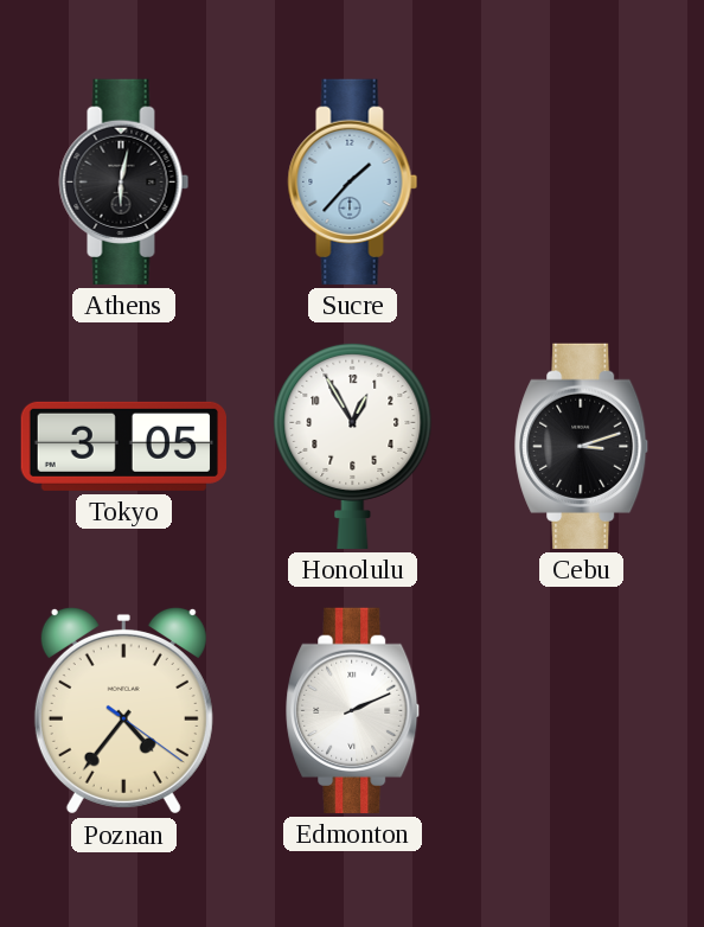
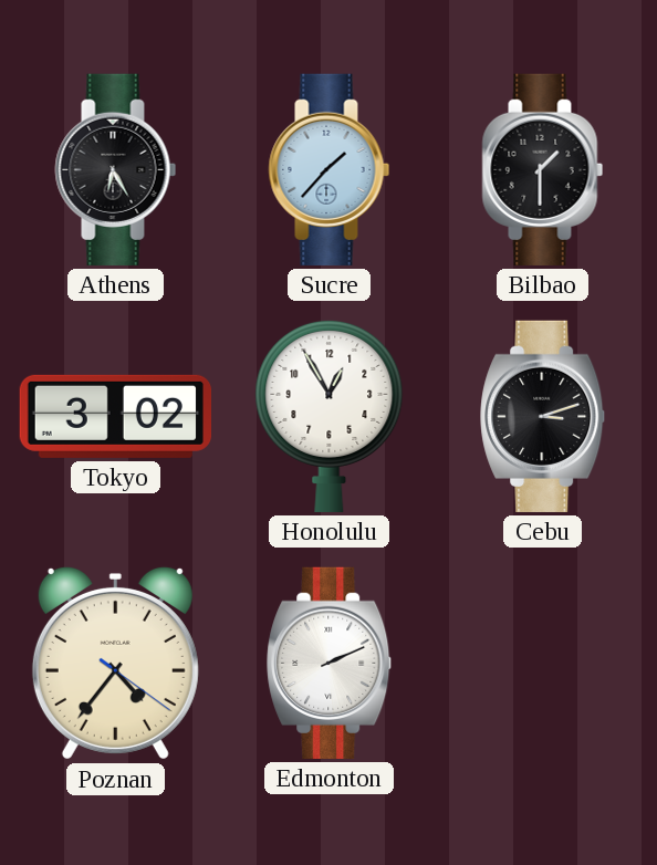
Athens: 6:02 -> 6:25
Bilbao: none -> 1:30
Tokyo: 3:05 -> 3:02
